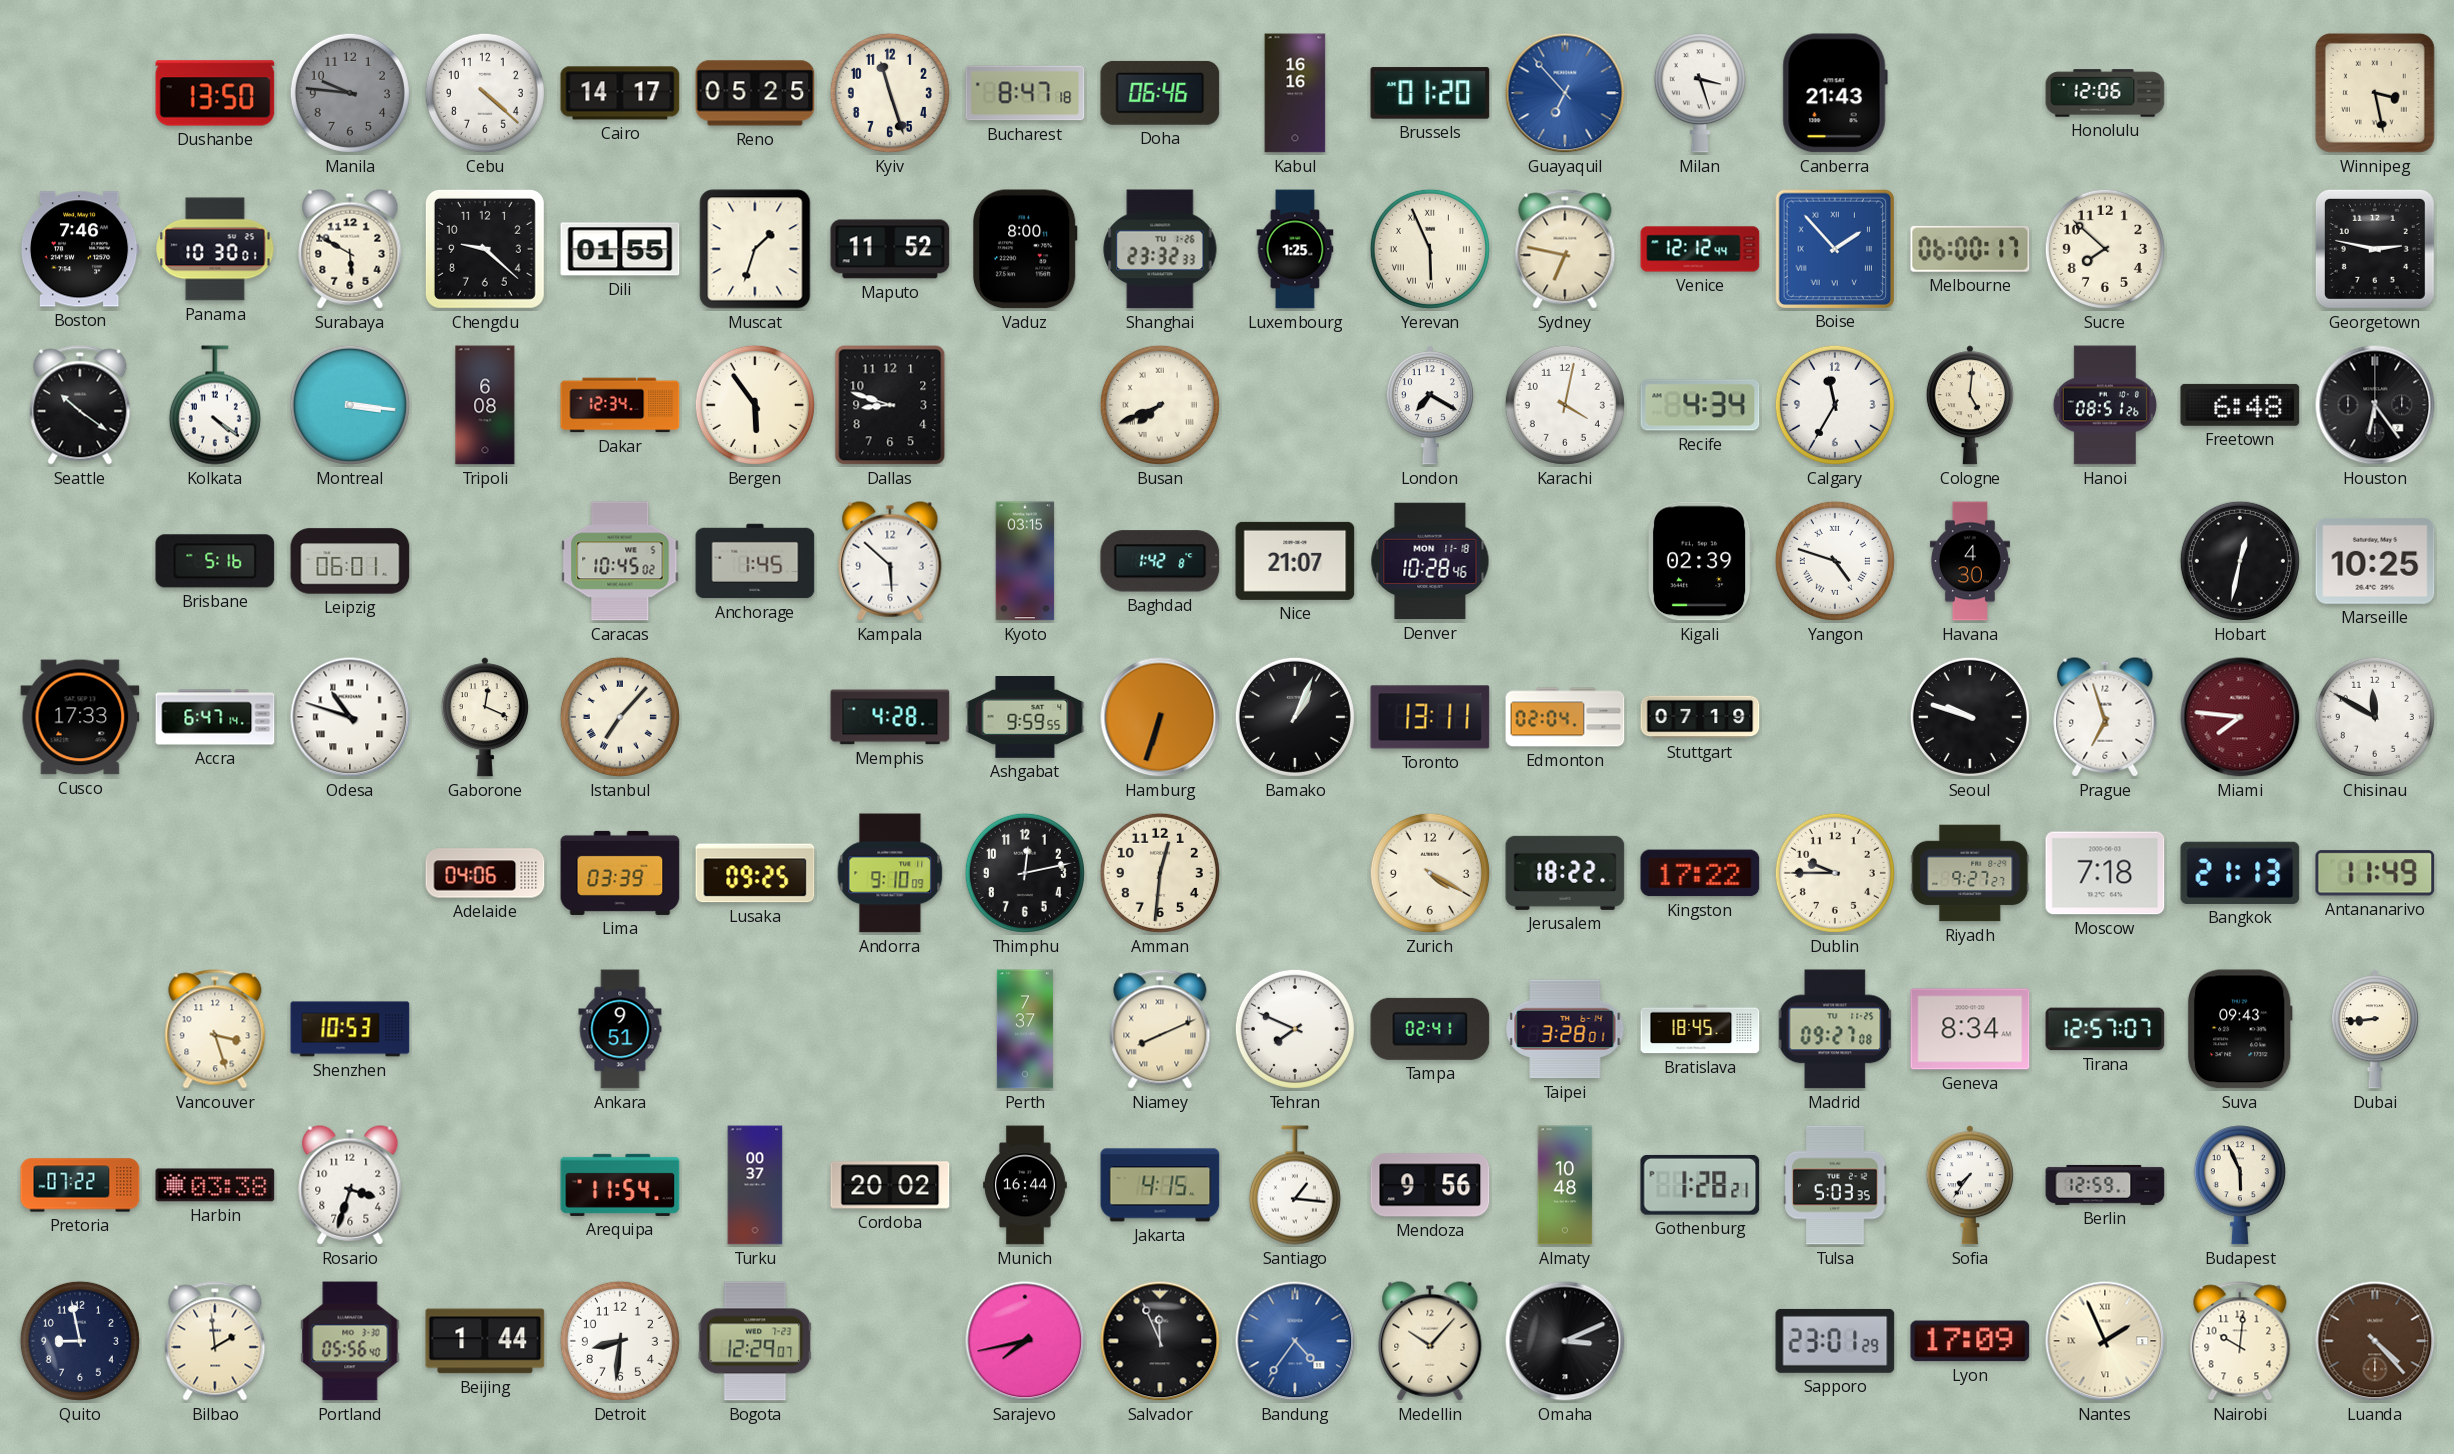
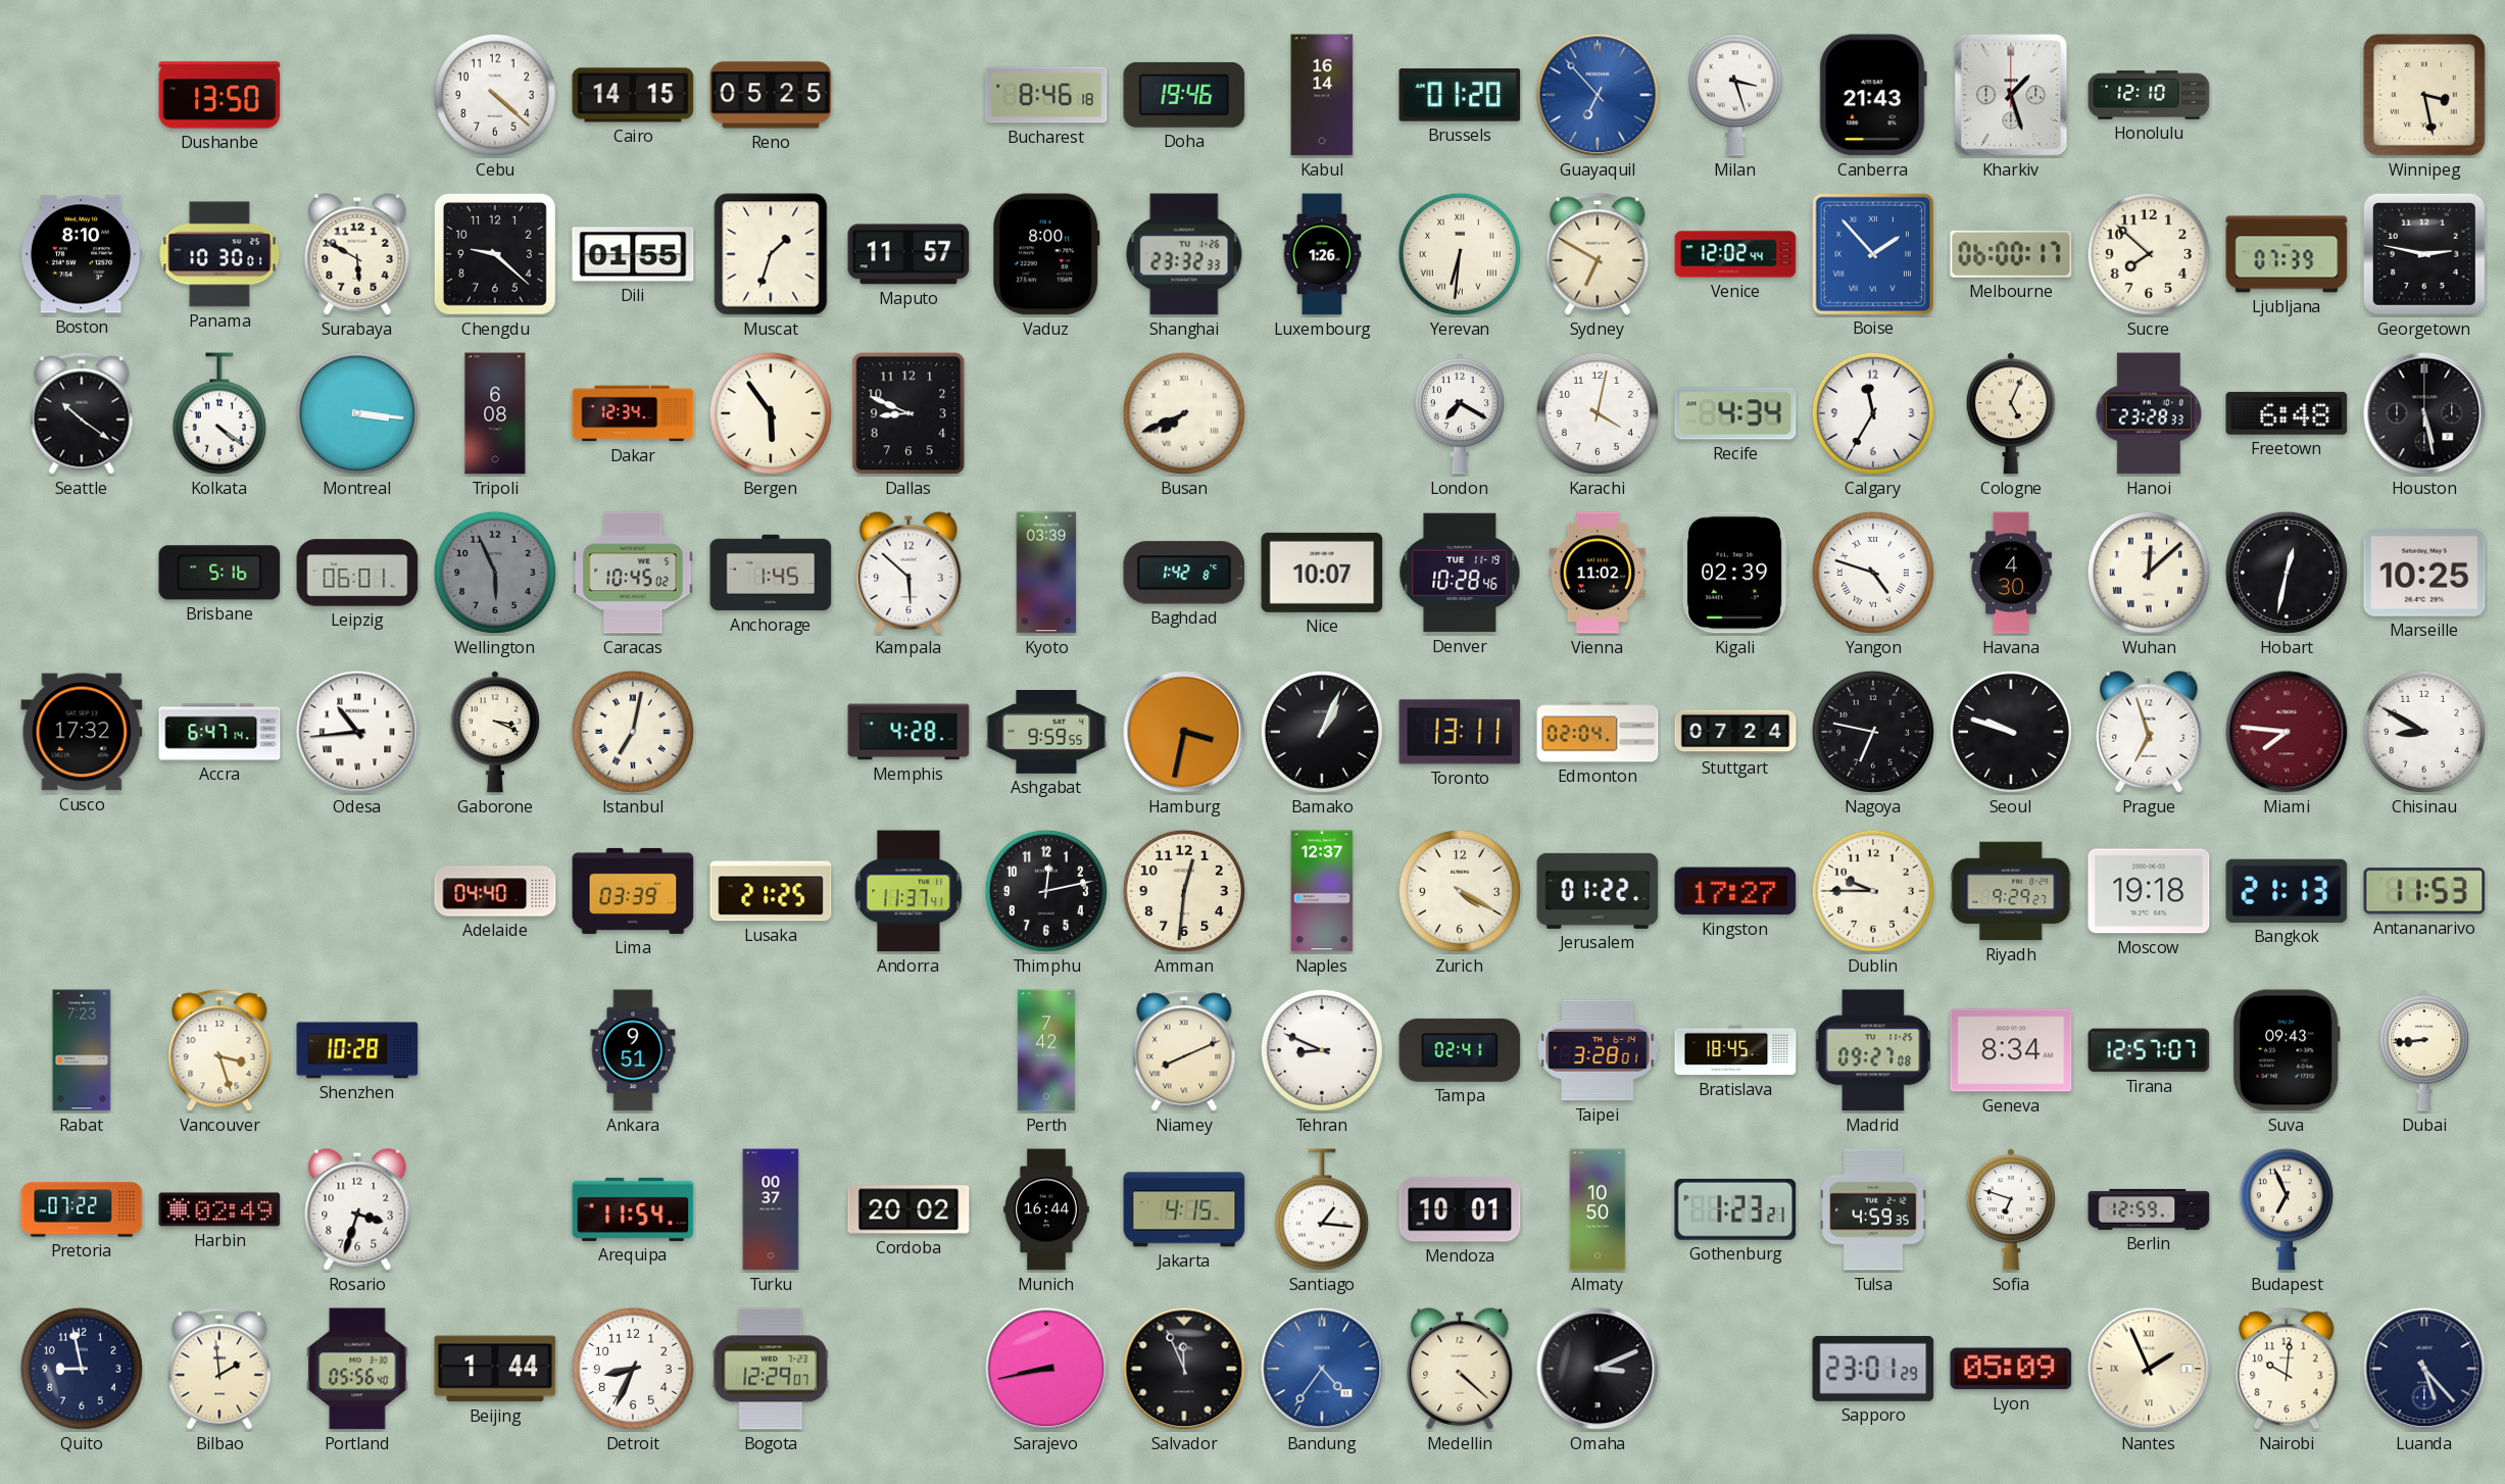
Manila: 9:46 -> none
Cairo: 14:17 -> 14:15
Kyiv: 11:27 -> none
Bucharest: 8:47 -> 8:46
Doha: 06:46 -> 19:46
Kabul: 16:16 -> 16:14
Kharkiv: none -> 1:27
Honolulu: 12:06 -> 12:10
Boston: 7:46 -> 8:10
Maputo: 11:52 -> 11:57
Luxembourg: 1:25 -> 1:26
Yerevan: 5:56 -> 6:31
Sydney: 6:47 -> 6:50
Venice: 12:12 -> 12:02
Ljubljana: none -> 07:39
Dallas: 8:48 -> 8:49
Cologne: 5:01 -> 5:04
Hanoi: 08:51 -> 23:28
Houston: 6:24 -> 5:28
Wellington: none -> 5:56
Kyoto: 03:15 -> 03:39
Nice: 21:07 -> 10:07
Denver date: MON 11-18 -> TUE 11-19
Vienna: none -> 11:02
Wuhan: none -> 12:08
Cusco: 17:33 -> 17:32
Odesa: 10:48 -> 10:44
Gaborone: 12:19 -> 3:19
Istanbul: 7:07 -> 7:02
Hamburg: 6:33 -> 3:32
Stuttgart: 07:19 -> 07:24
Nagoya: none -> 6:47
Chisinau: 11:50 -> 8:50
Adelaide: 04:06 -> 04:40
Lusaka: 09:25 -> 21:25
Andorra: 9:10 -> 11:37
Naples: none -> 12:37
Jerusalem: 18:22 -> 01:22
Kingston: 17:22 -> 17:27
Riyadh: 9:27 -> 9:29
Moscow: 7:18 -> 19:18
Antananarivo: 11:49 -> 11:53
Rabat: none -> 7:23
Shenzhen: 10:53 -> 10:28
Perth: 7:37 -> 7:42
Tehran: 7:49 -> 8:49
Harbin: 03:38 -> 02:49
Mendoza: 9:56 -> 10:01
Almaty: 10:48 -> 10:50
Gothenburg: 1:28 -> 1:23
Tulsa: 5:03 -> 4:59
Sofia: 7:36 -> 6:48
Budapest: 5:56 -> 6:56
Detroit: 8:31 -> 8:34
Sarajevo: 7:43 -> 8:43
Medellin: 10:07 -> 4:22
Lyon: 17:09 -> 05:09
Luanda: 4:23 -> 5:23
Luanda dial: brown -> navy
